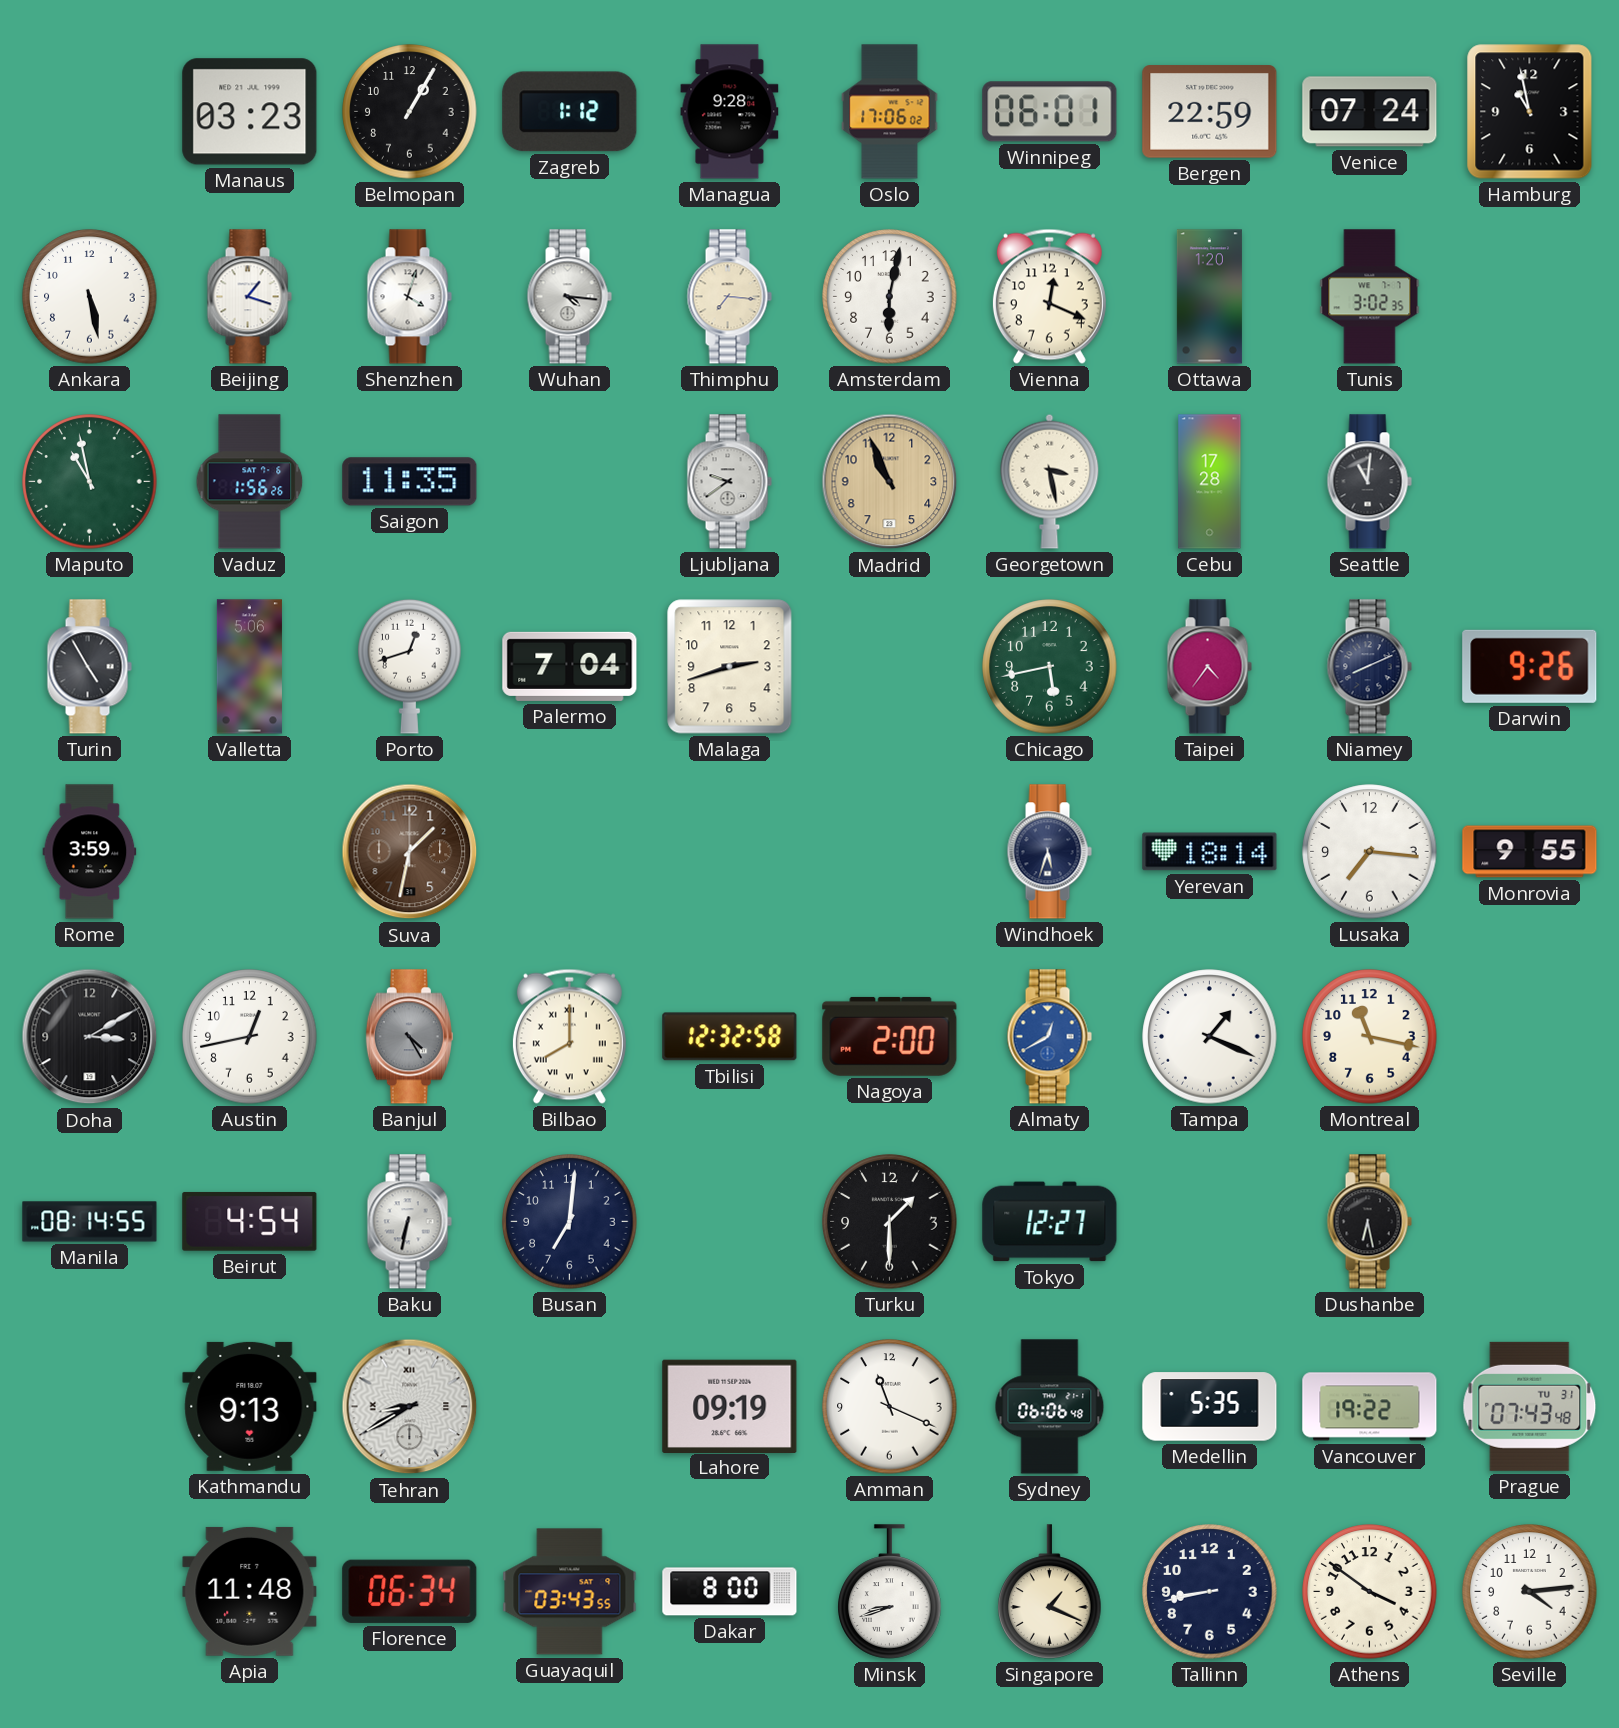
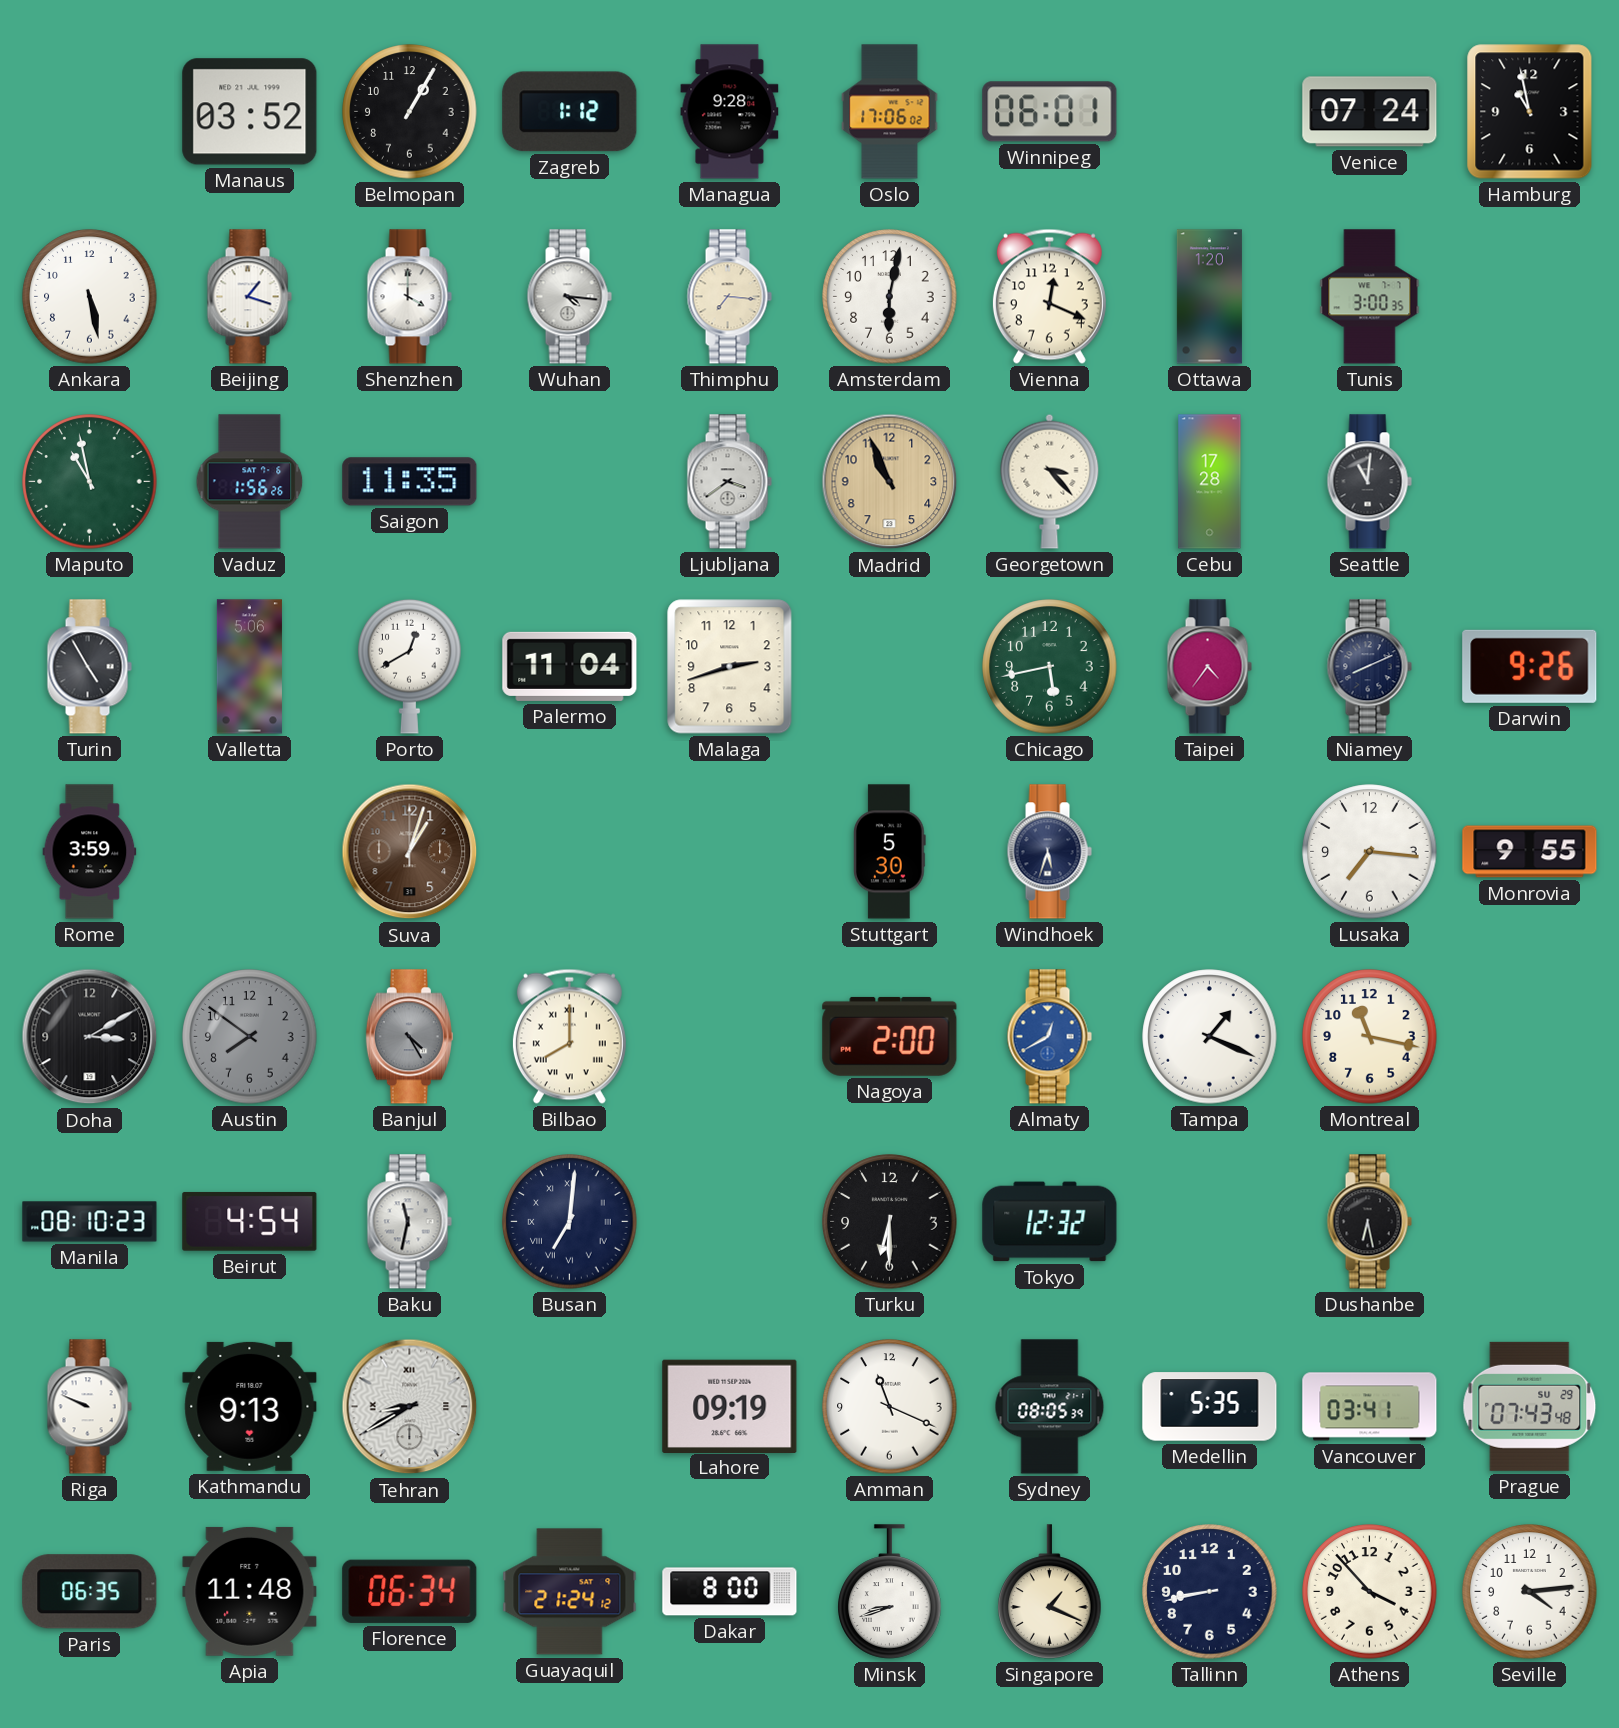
Manaus: 03:23 -> 03:52
Bergen: 22:59 -> none
Shenzhen: 4:03 -> 4:00
Tunis: 3:02 -> 3:00
Ljubljana: 9:39 -> 3:39
Georgetown: 3:28 -> 3:23
Porto: 12:42 -> 12:40
Palermo: 7:04 -> 11:04
Suva: 1:32 -> 1:03
Stuttgart: none -> 5:30
Yerevan: 18:14 -> none
Austin: 12:43 -> 7:51
Austin dial: white -> grey
Tbilisi: 12:32 -> none
Manila: 08:14 -> 08:10
Baku: 6:32 -> 11:32
Busan numerals: Arabic -> Roman
Turku: 1:30 -> 6:30
Tokyo: 12:27 -> 12:32
Riga: none -> 9:49
Sydney: 06:06 -> 08:05
Vancouver: 19:22 -> 03:41
Prague date: TU 31 -> SU 29
Paris: none -> 06:35
Guayaquil: 03:43 -> 21:24
Athens: 3:51 -> 3:53
